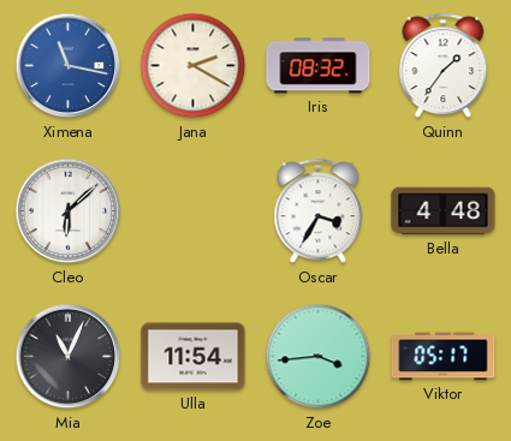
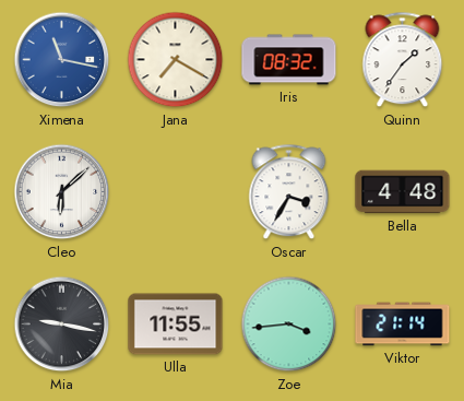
Jana: 2:20 -> 7:20
Mia: 11:04 -> 9:17
Ulla: 11:54 -> 11:55
Viktor: 05:17 -> 21:14
